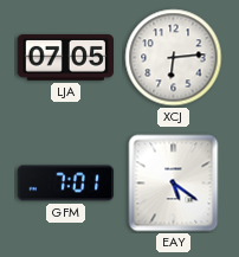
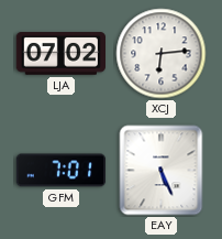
LJA: 07:05 -> 07:02
EAY: 5:21 -> 5:26
